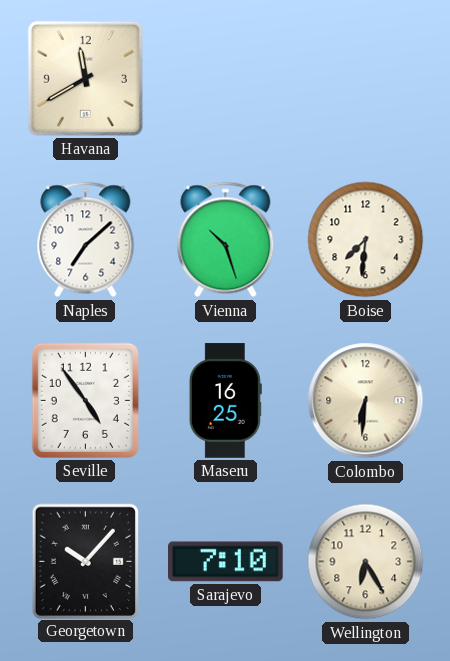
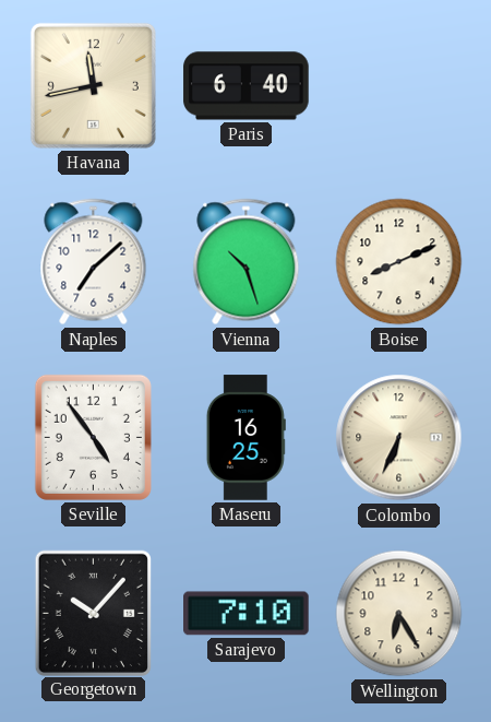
Havana: 11:40 -> 11:43
Paris: none -> 6:40
Boise: 7:31 -> 8:11
Colombo: 6:31 -> 6:34
